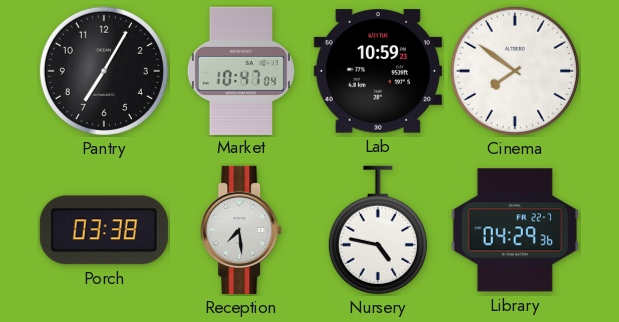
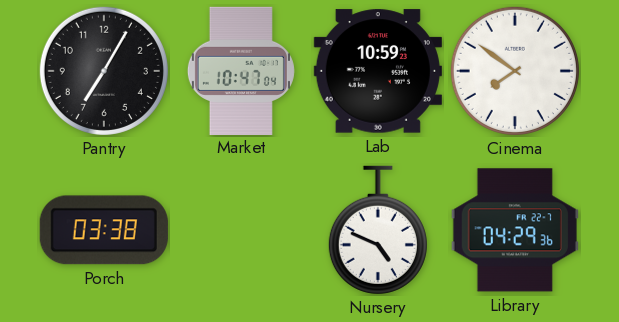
Reception: 7:29 -> none
Nursery: 4:47 -> 4:49
